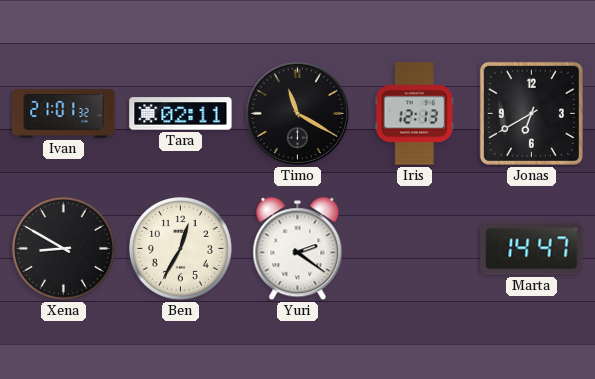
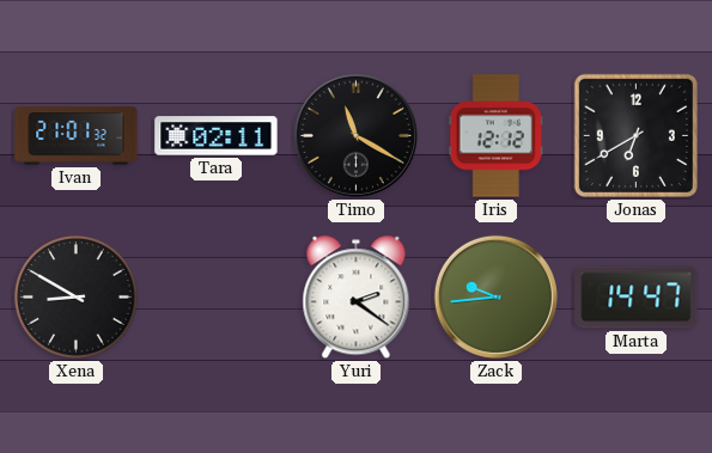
Iris: 12:13 -> 12:12
Ben: 12:35 -> none
Zack: none -> 9:44
